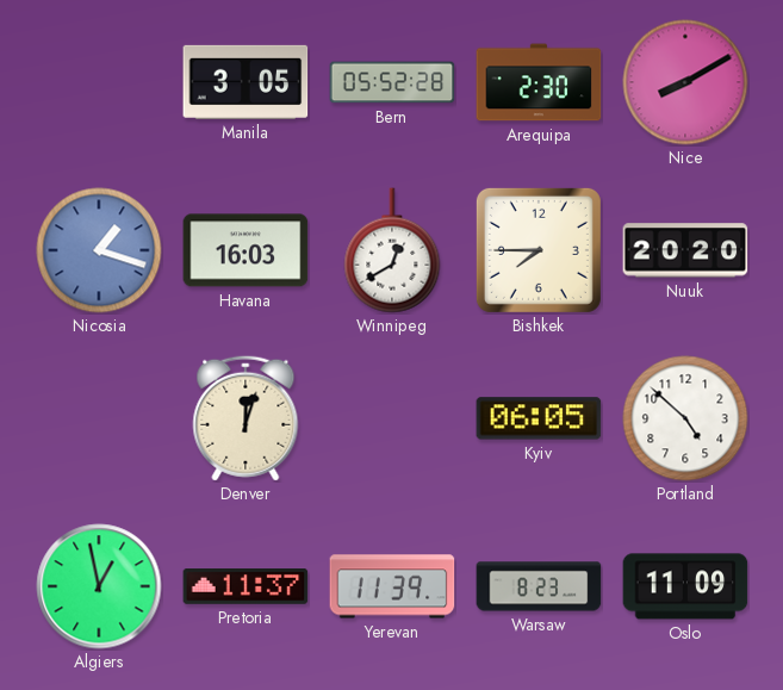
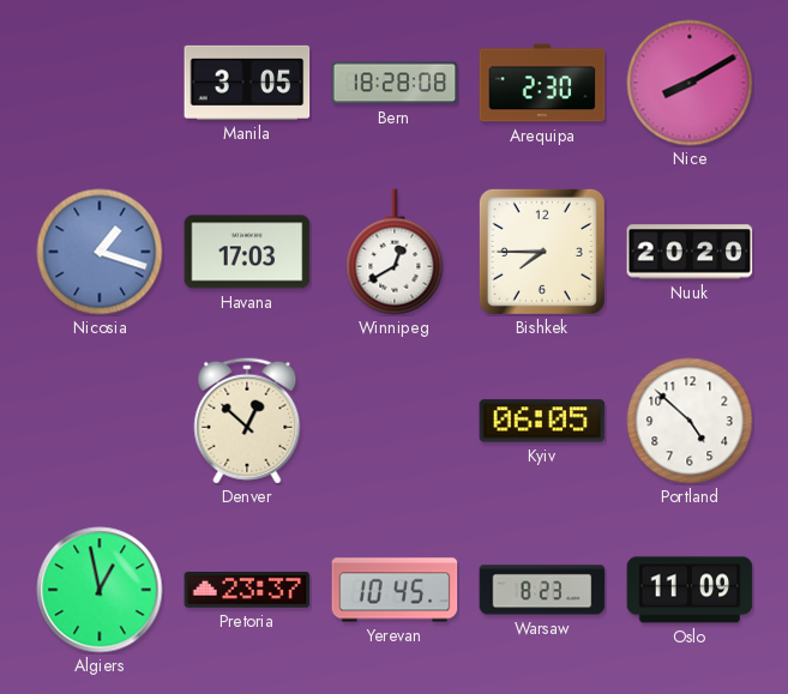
Bern: 05:52 -> 18:28
Havana: 16:03 -> 17:03
Denver: 12:03 -> 12:52
Pretoria: 11:37 -> 23:37
Yerevan: 11:39 -> 10:45
